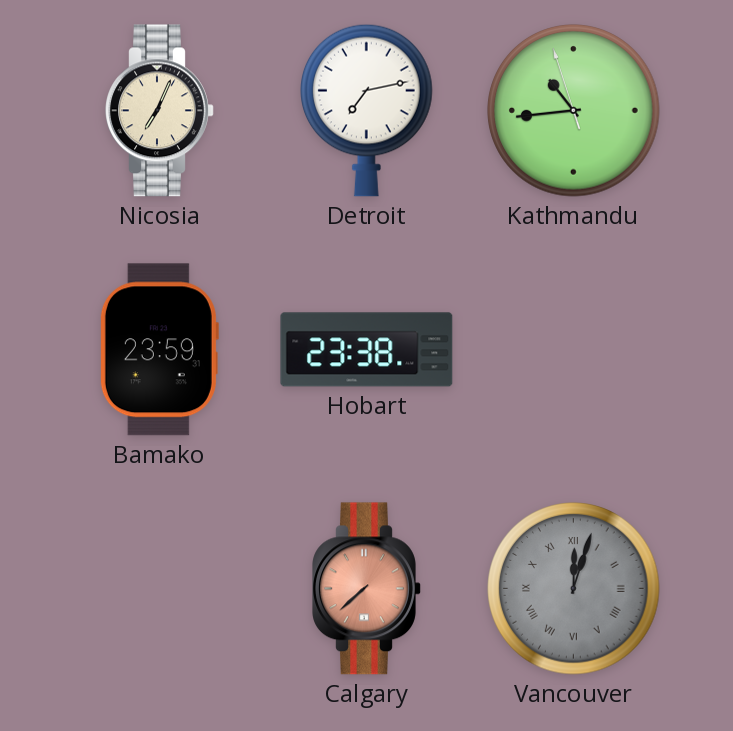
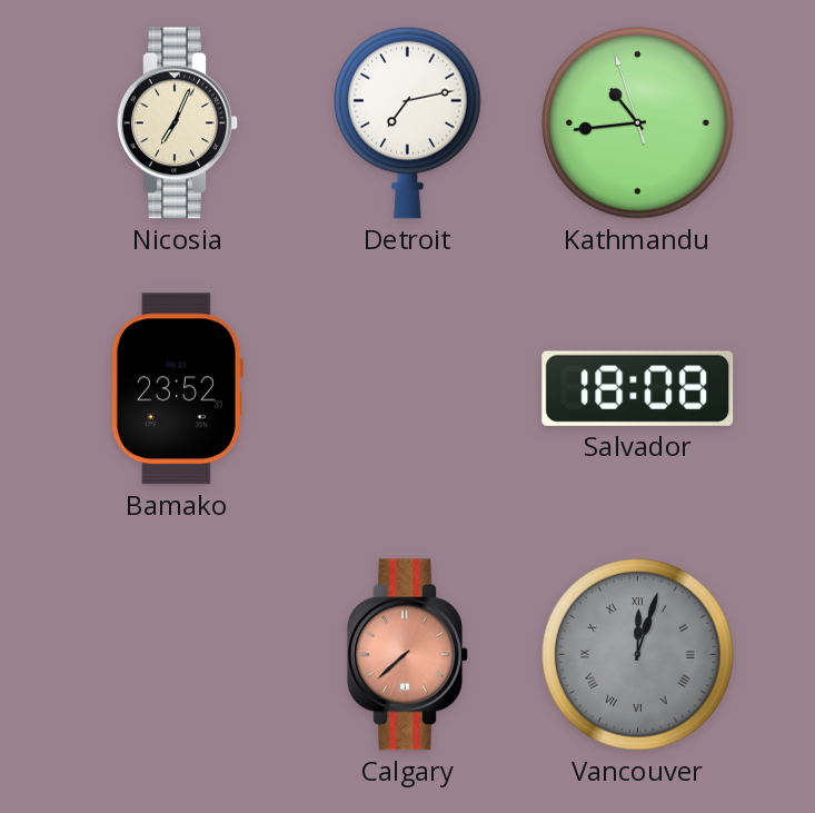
Bamako: 23:59 -> 23:52
Hobart: 23:38 -> none
Salvador: none -> 18:08
